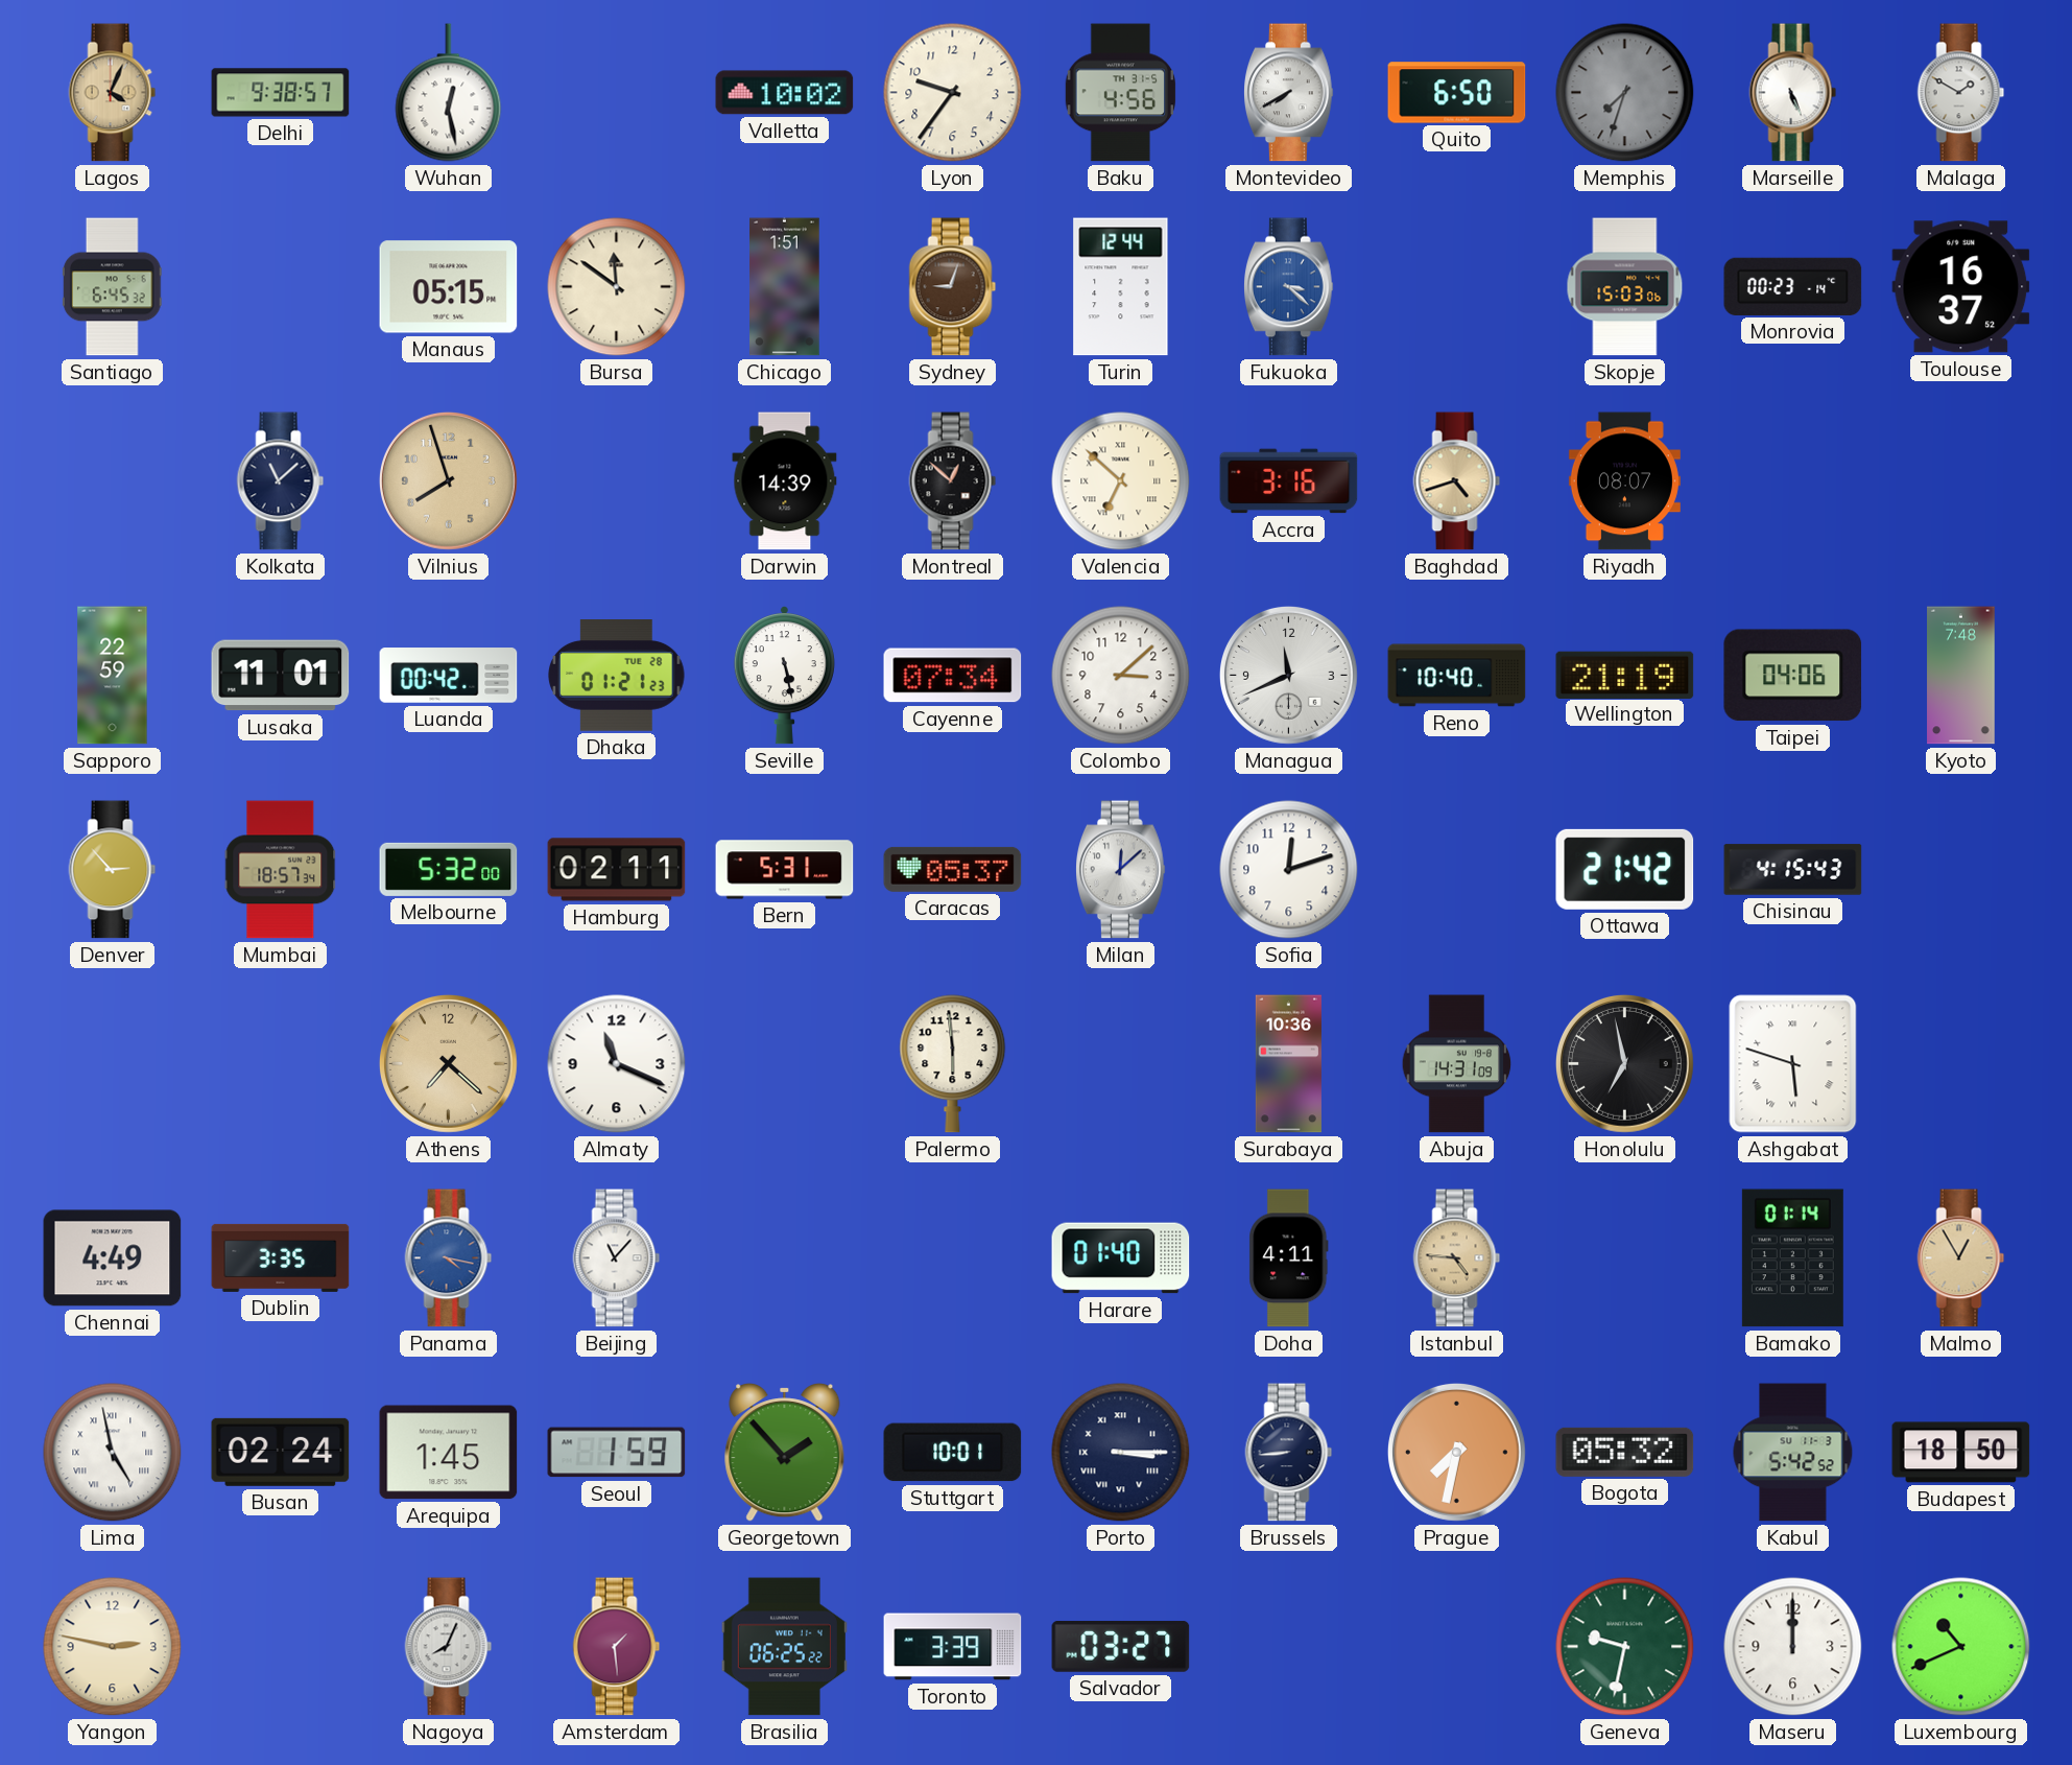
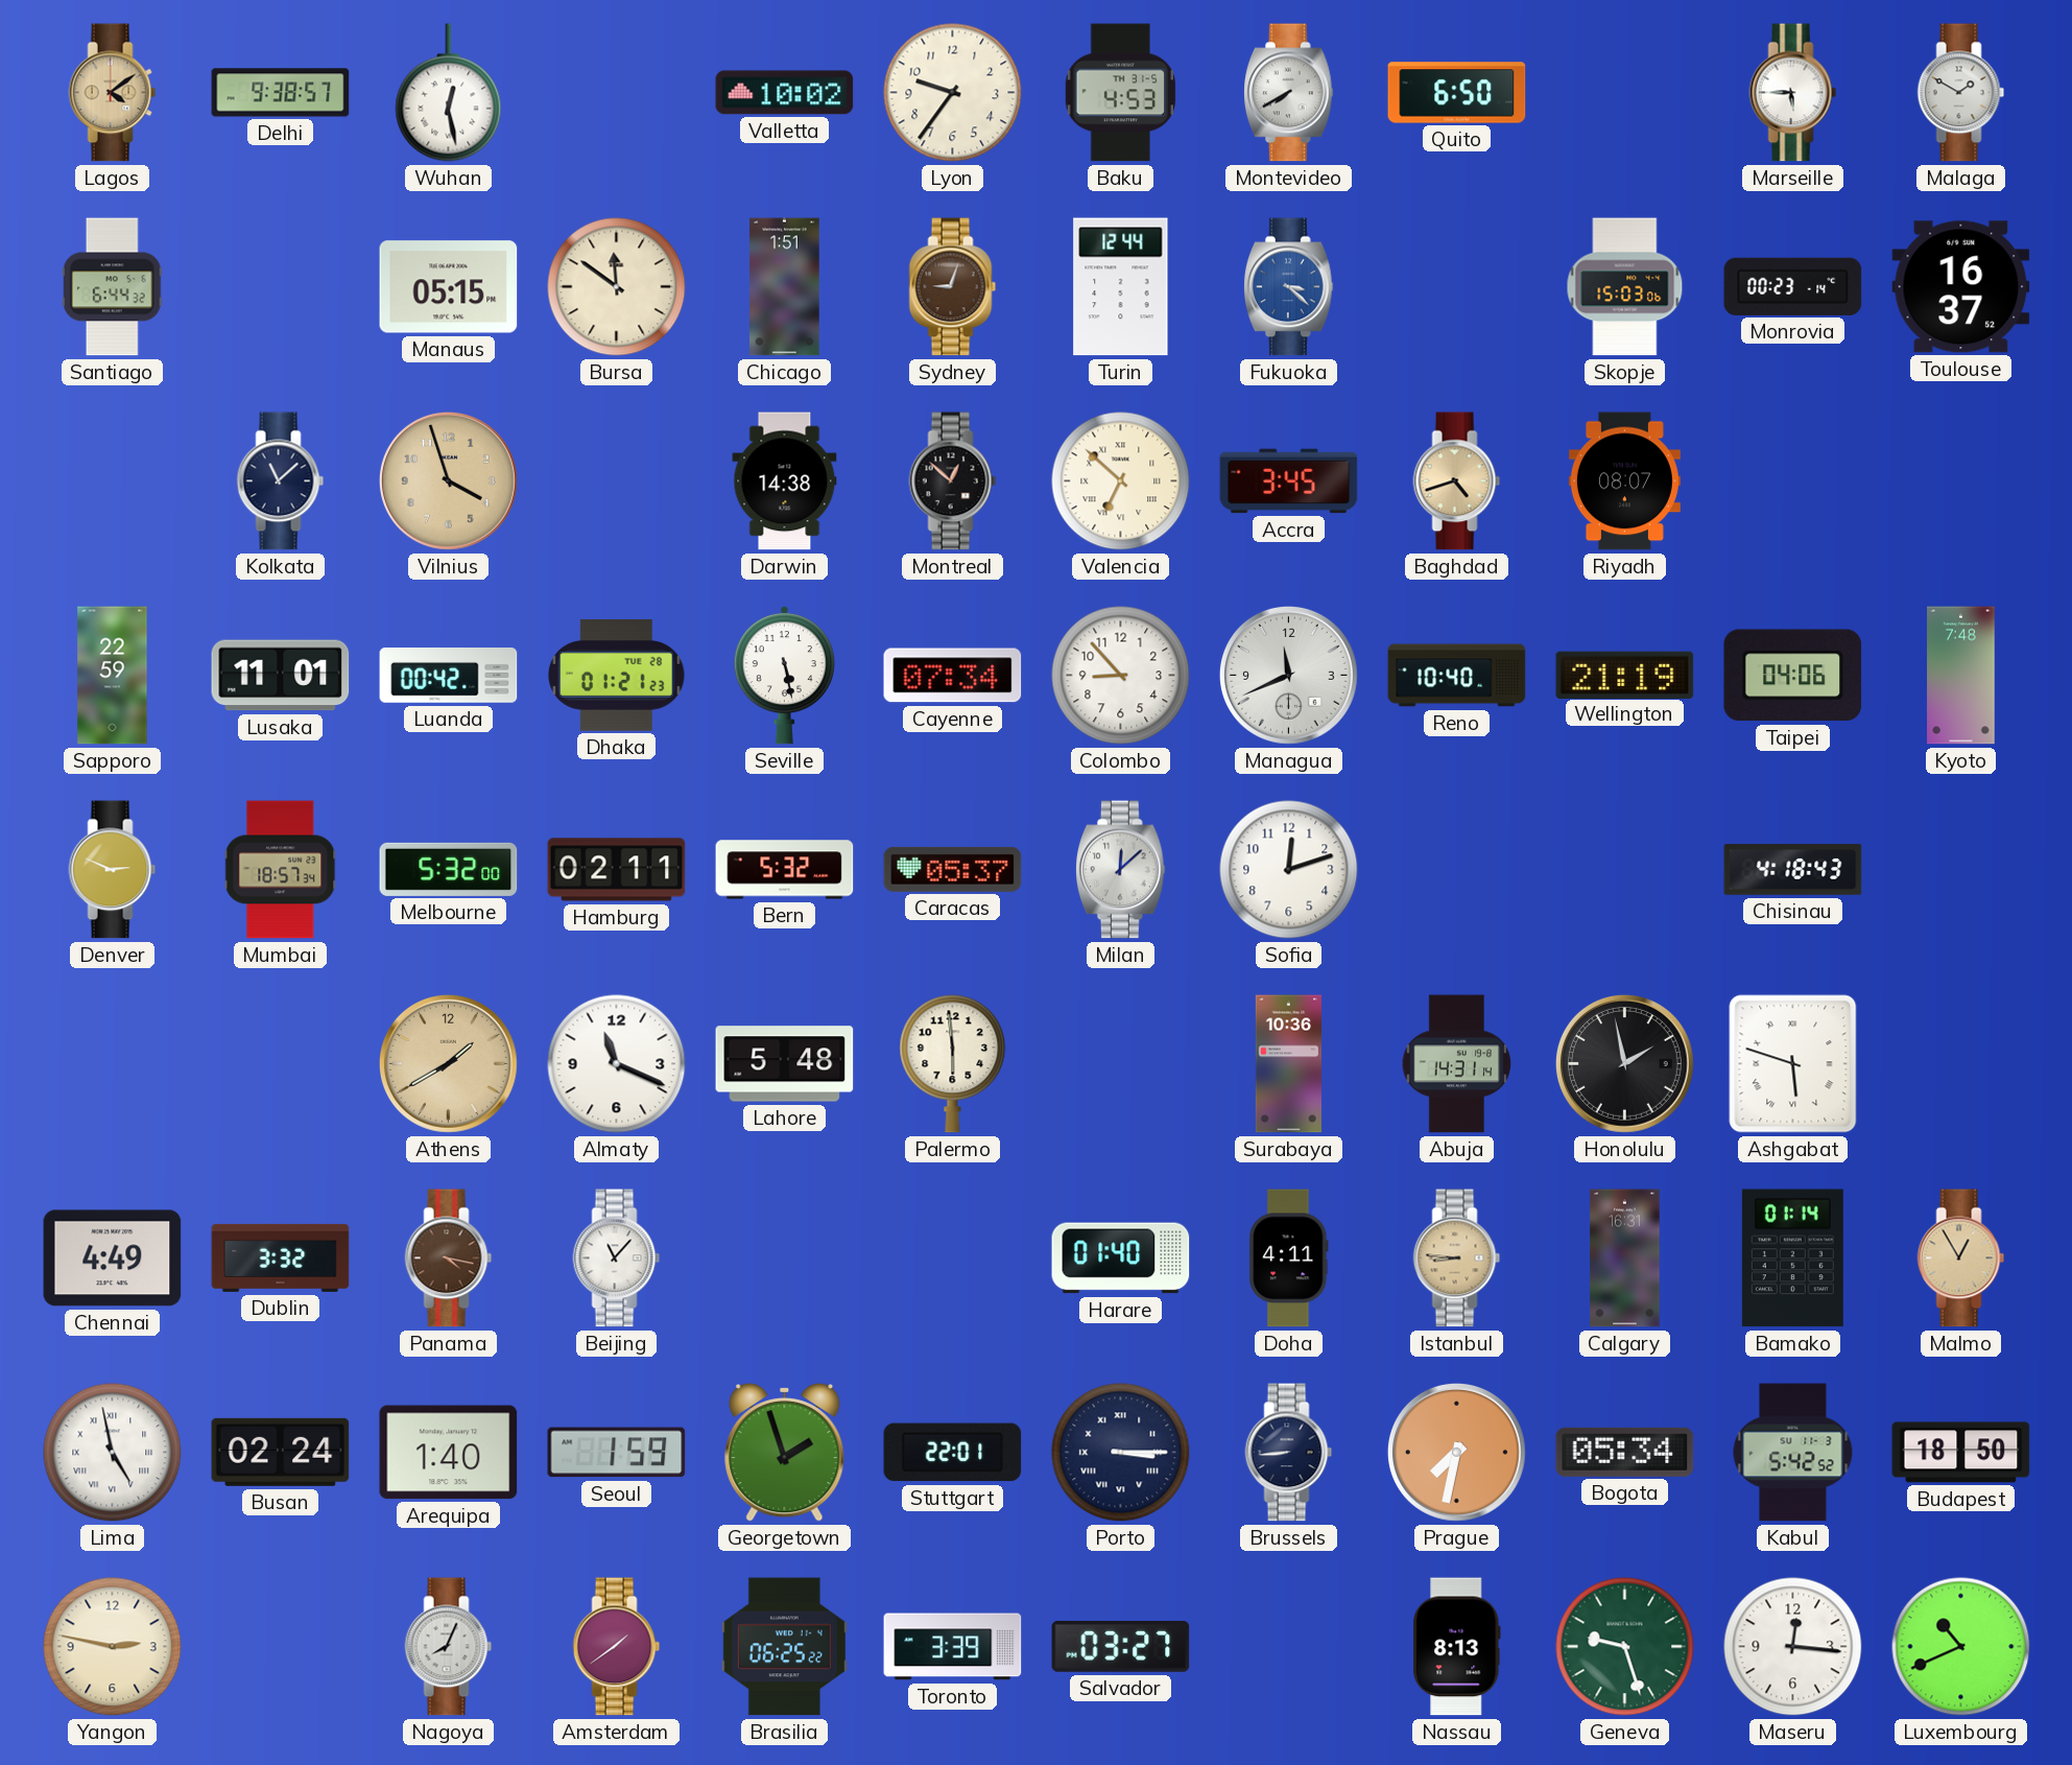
Lagos: 4:04 -> 4:09
Baku: 4:56 -> 4:53
Memphis: 7:33 -> none
Marseille: 5:26 -> 5:45
Santiago: 6:45 -> 6:44
Vilnius: 7:57 -> 3:57
Darwin: 14:39 -> 14:38
Accra: 3:16 -> 3:45
Colombo: 3:08 -> 8:53
Denver: 2:53 -> 2:49
Bern: 5:31 -> 5:32
Ottawa: 21:42 -> none
Chisinau: 4:15 -> 4:18
Athens: 7:22 -> 1:40
Lahore: none -> 5:48
Abuja: 14:31:09 -> 14:31:14
Honolulu: 6:58 -> 1:58
Dublin: 3:35 -> 3:32
Panama dial: blue -> brown
Istanbul: 4:46 -> 8:46
Calgary: none -> 16:31
Arequipa: 1:45 -> 1:40
Georgetown: 1:53 -> 1:57
Stuttgart: 10:01 -> 22:01
Bogota: 05:32 -> 05:34
Amsterdam: 1:29 -> 1:39
Nassau: none -> 8:13
Geneva: 9:32 -> 9:27
Maseru: 12:00 -> 12:16
